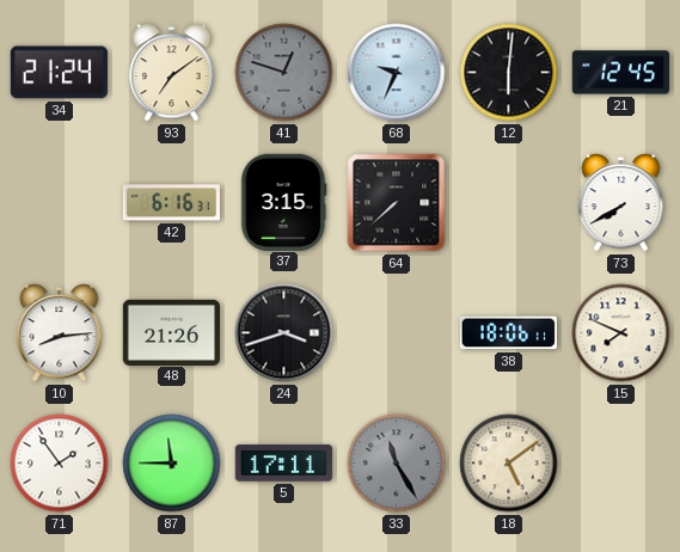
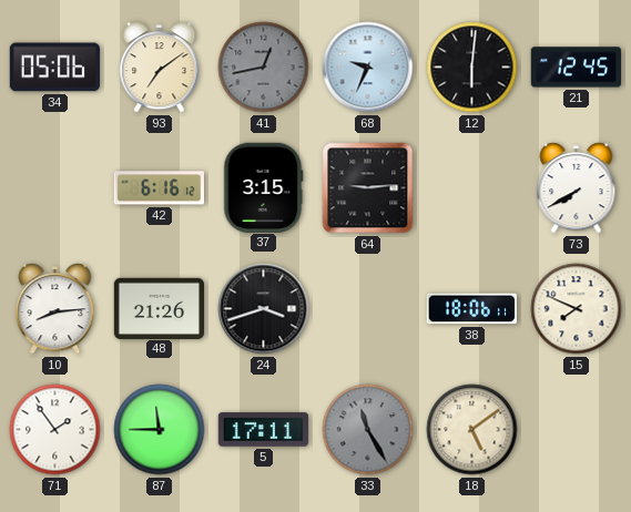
34: 21:24 -> 05:06
41: 12:48 -> 12:43
42: 6:16:31 -> 6:16:12
64: 7:38 -> 9:14
